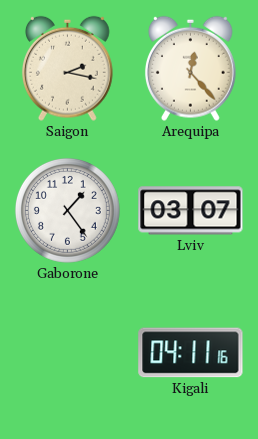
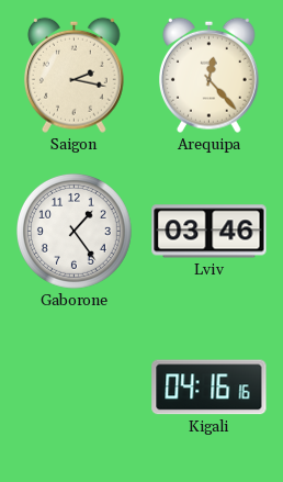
Lviv: 03:07 -> 03:46
Kigali: 04:11 -> 04:16
